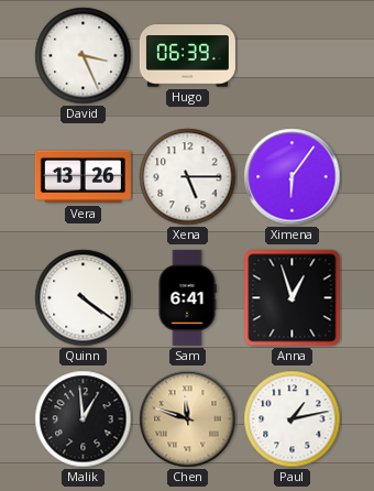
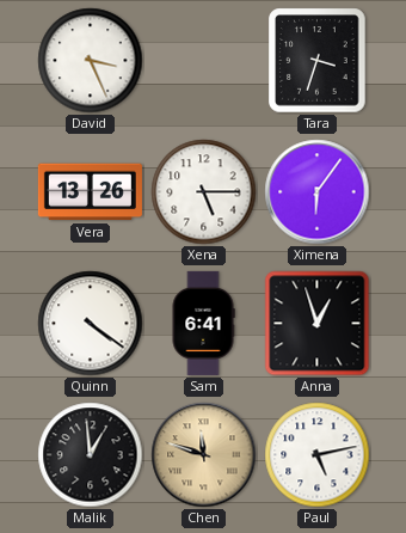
Hugo: 06:39 -> none
Tara: none -> 3:33
Paul: 1:13 -> 5:13
